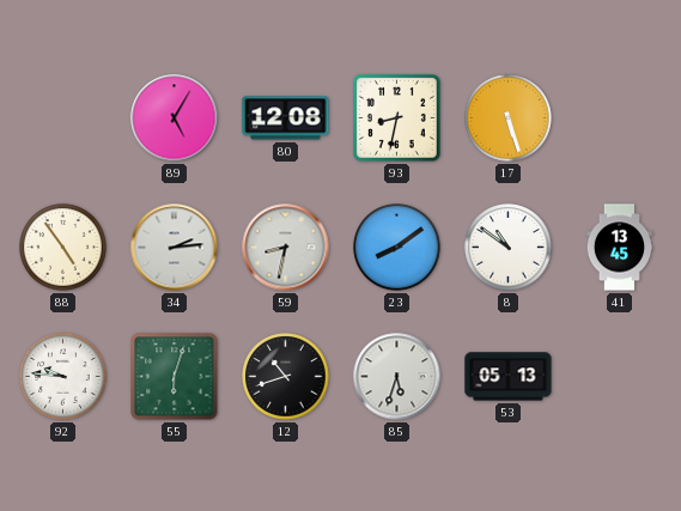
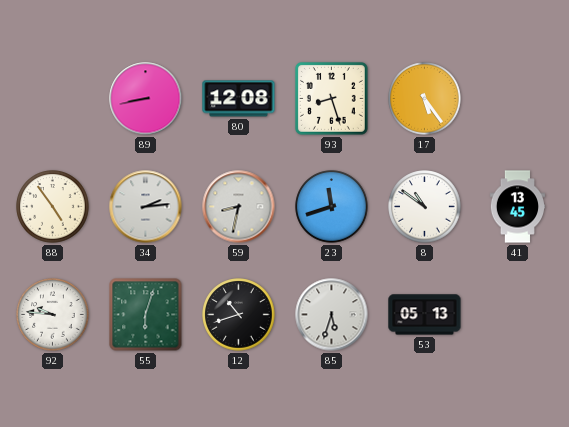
89: 5:05 -> 8:43
93: 8:32 -> 8:27
17: 5:27 -> 5:24
23: 8:09 -> 11:42
